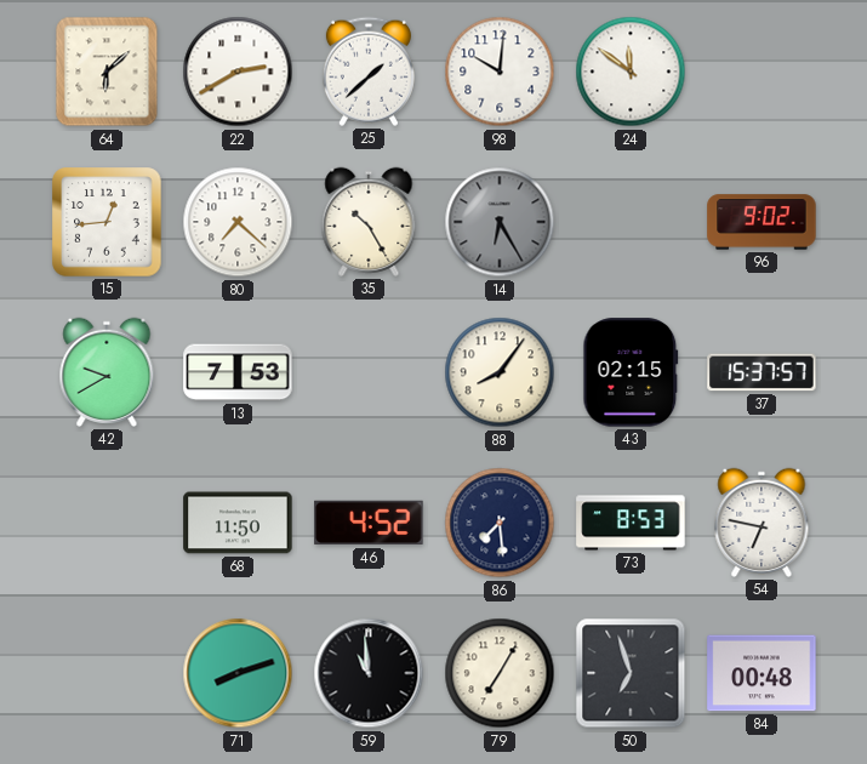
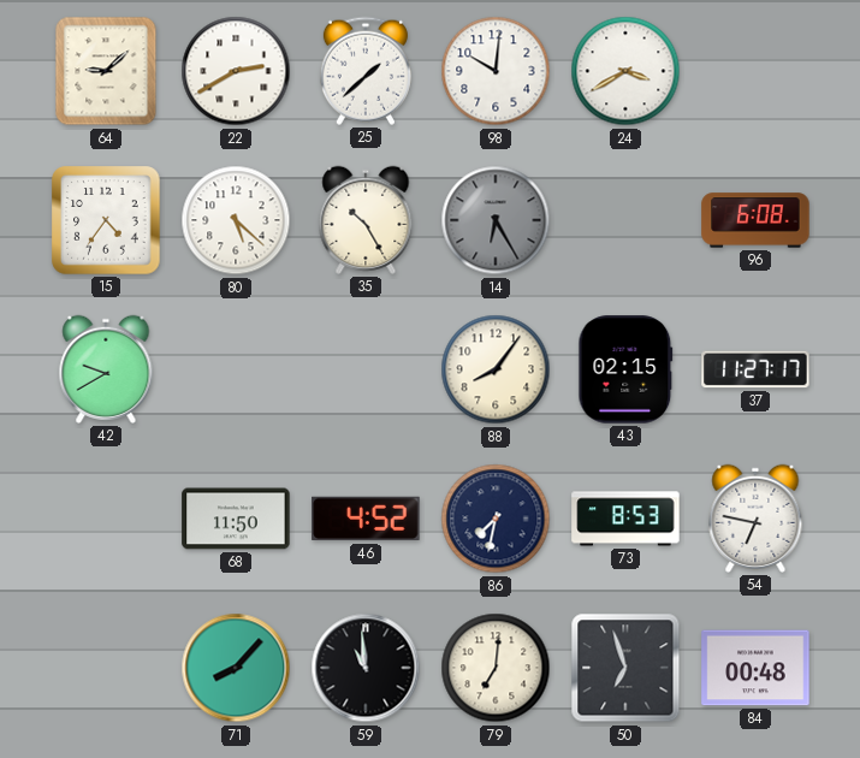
64: 6:08 -> 9:08
24: 11:51 -> 3:40
15: 12:44 -> 4:36
80: 7:22 -> 5:22
96: 9:02 -> 6:08
13: 7:53 -> none
37: 15:37 -> 11:27
86: 7:29 -> 7:32
71: 8:12 -> 8:07
79: 7:05 -> 7:01
